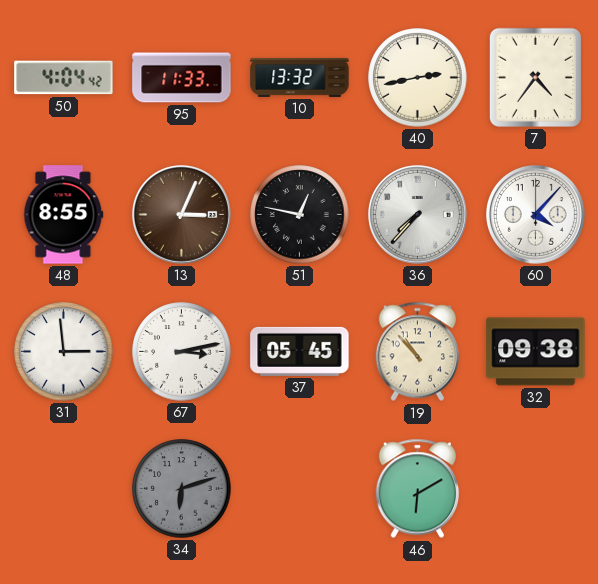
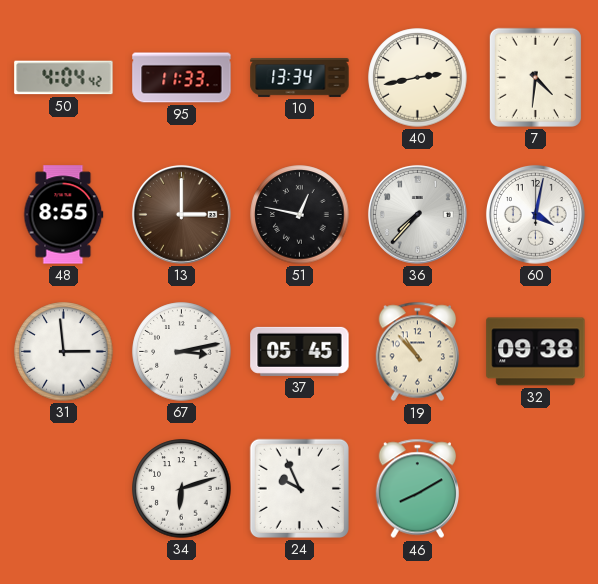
10: 13:32 -> 13:34
7: 4:36 -> 4:31
13: 3:04 -> 3:00
60: 4:07 -> 4:02
34 dial: grey -> white
24: none -> 9:56
46: 6:10 -> 8:10
